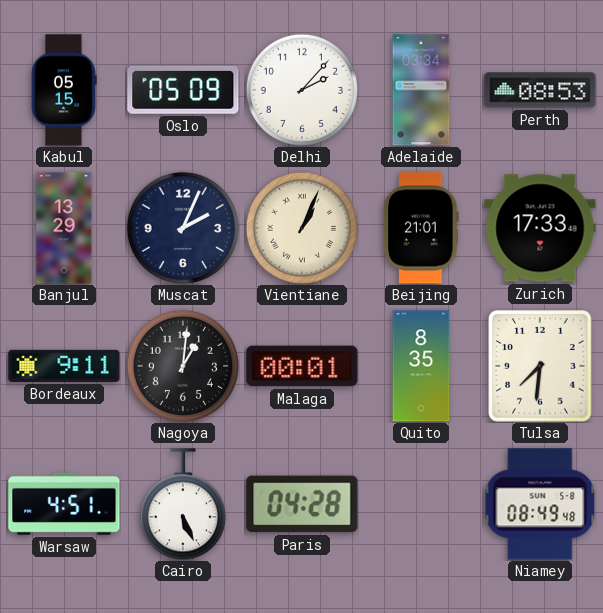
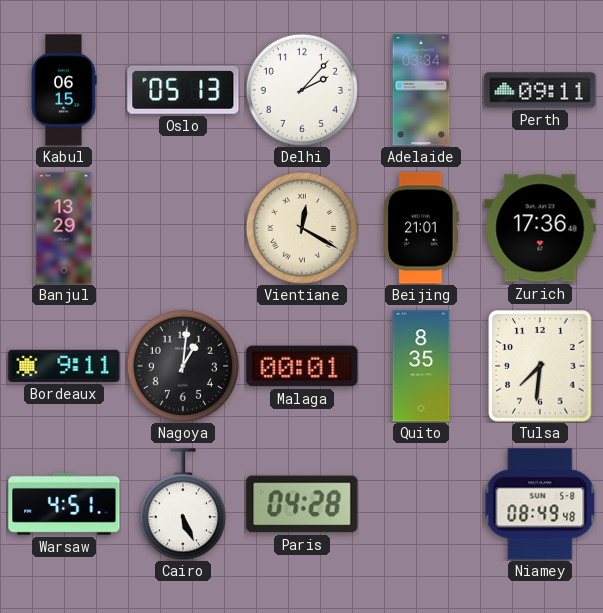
Kabul: 05:15 -> 06:15
Oslo: 05:09 -> 05:13
Perth: 08:53 -> 09:11
Muscat: 2:04 -> none
Vientiane: 1:04 -> 12:20
Zurich: 17:33 -> 17:36
